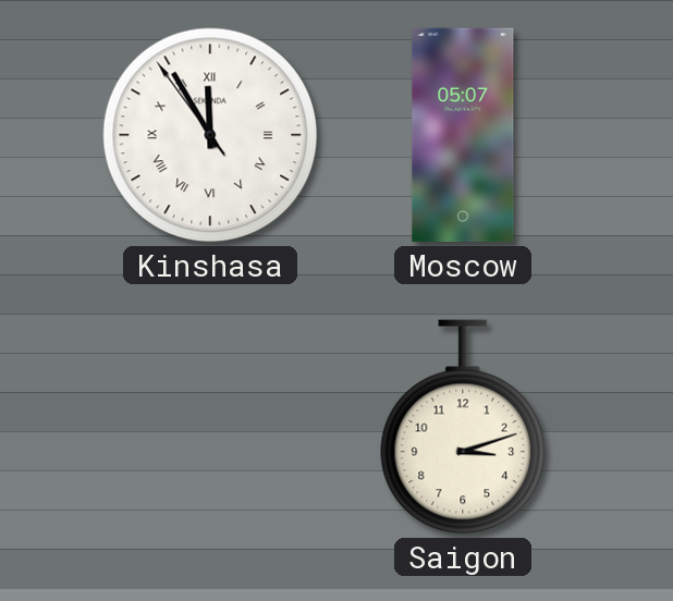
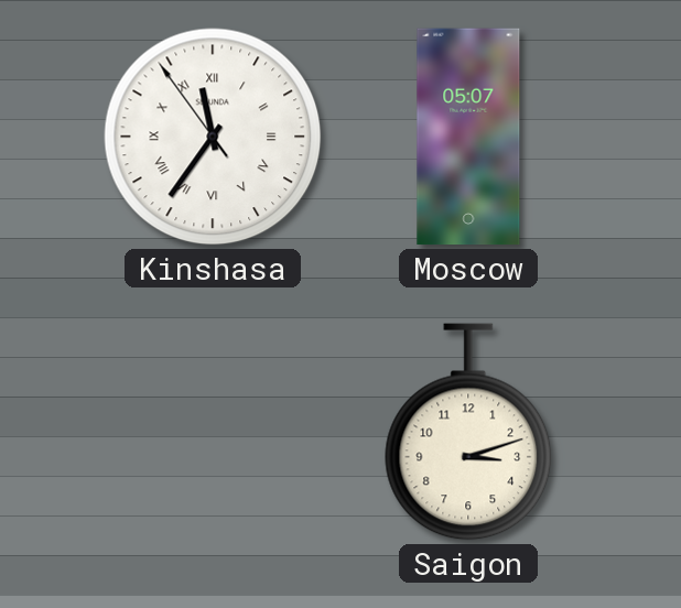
Kinshasa: 11:54 -> 11:35
